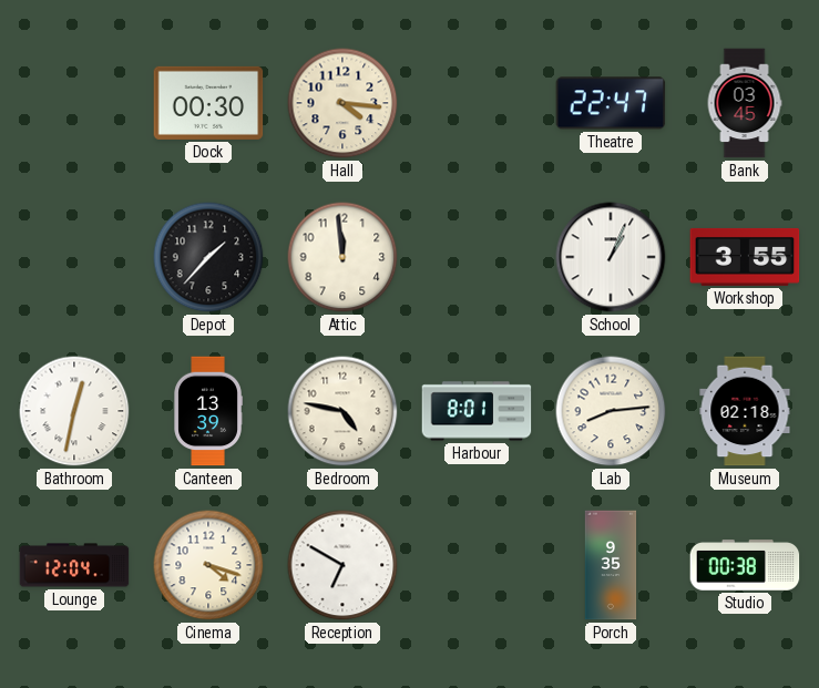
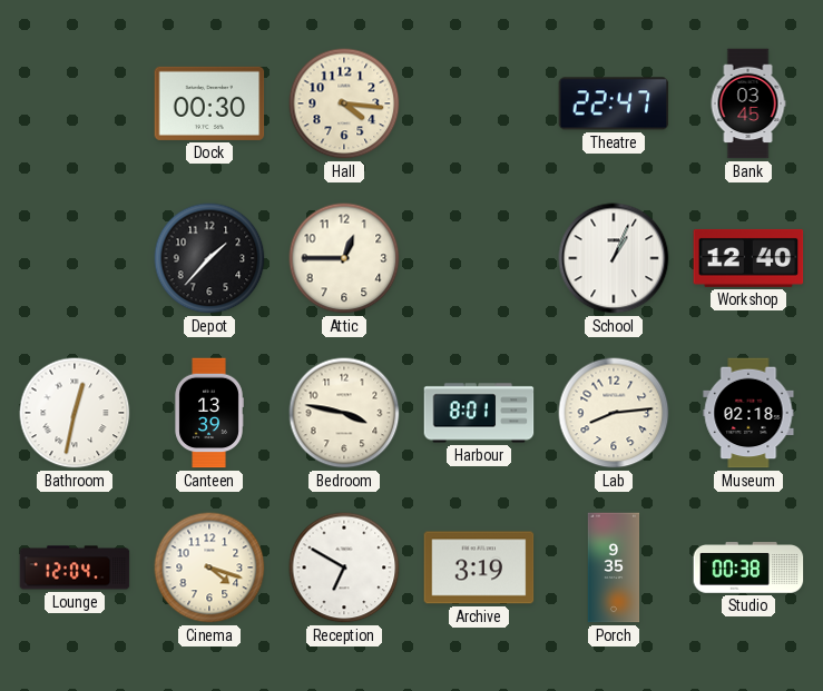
Attic: 11:59 -> 12:45
Workshop: 3:55 -> 12:40
Bedroom: 4:47 -> 3:47
Archive: none -> 3:19
